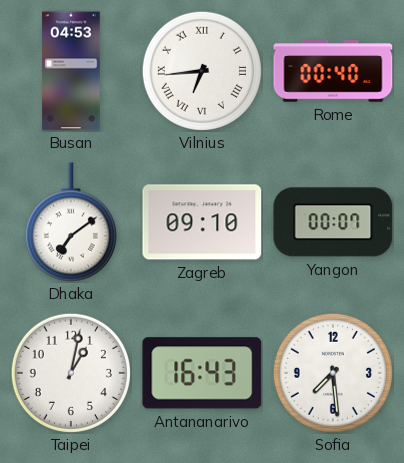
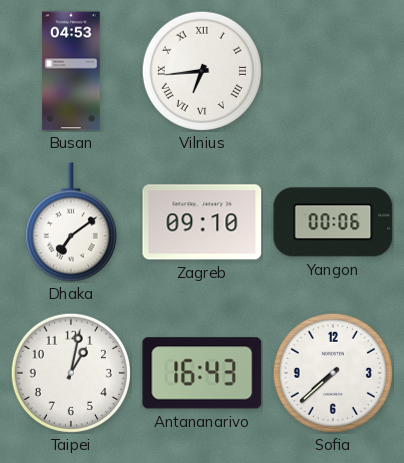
Rome: 00:40 -> none
Yangon: 00:07 -> 00:06
Sofia: 7:29 -> 7:38
